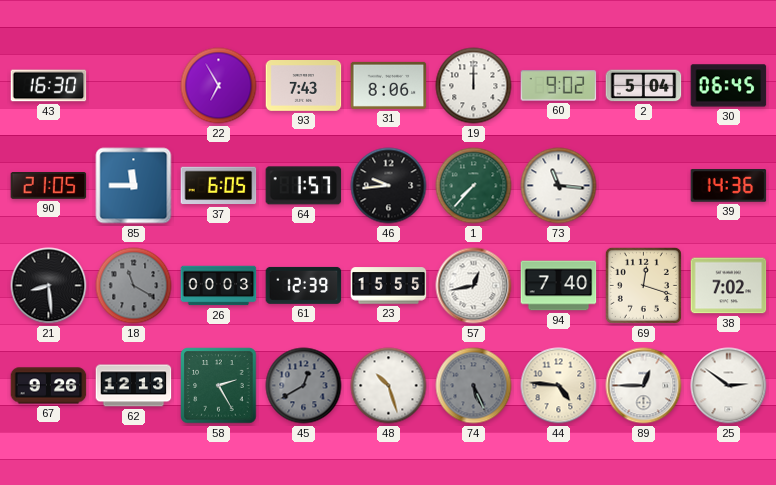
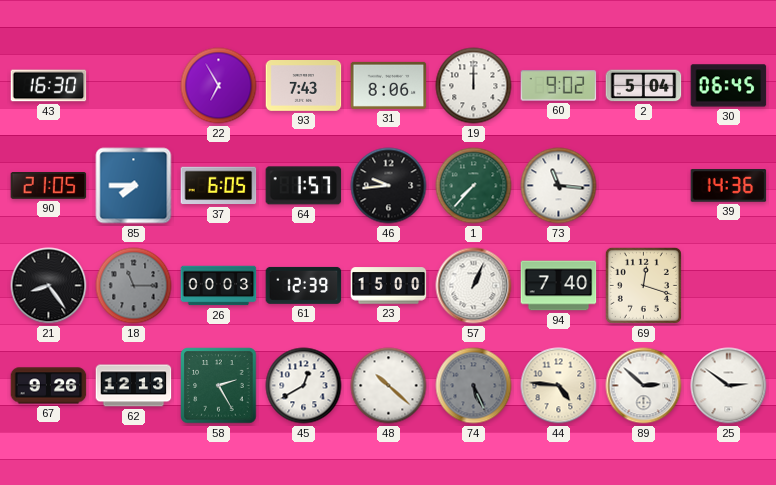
85: 11:45 -> 7:45
21: 8:29 -> 8:24
18: 11:20 -> 11:15
23: 15:55 -> 15:00
57: 12:43 -> 1:04
38: 7:02 -> none
45 dial: grey -> white
48: 10:27 -> 10:22
89: 12:45 -> 2:52
